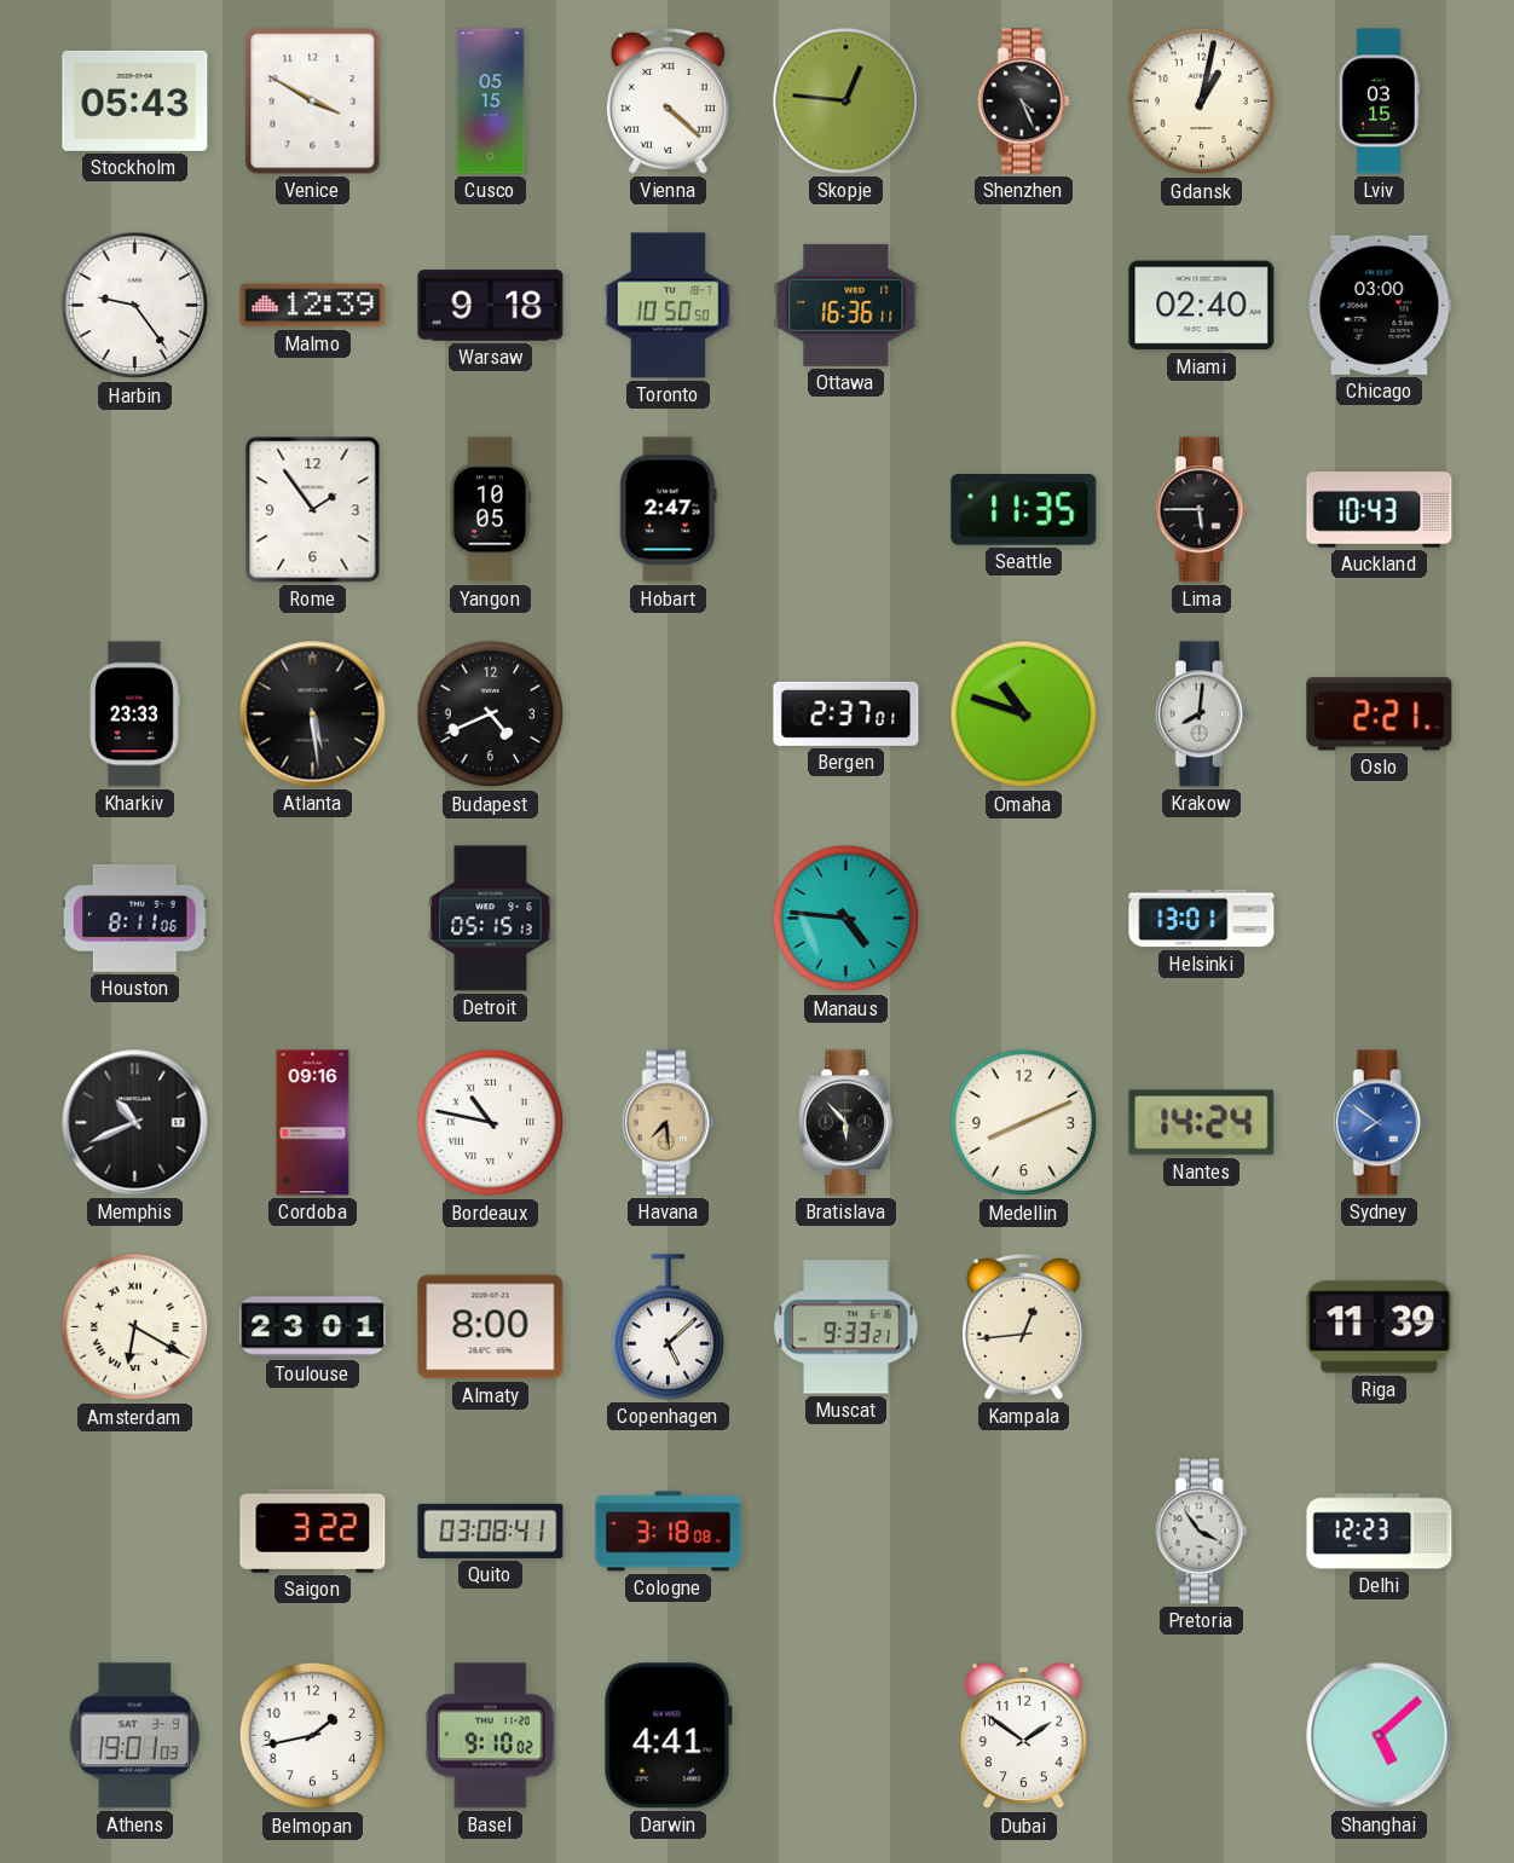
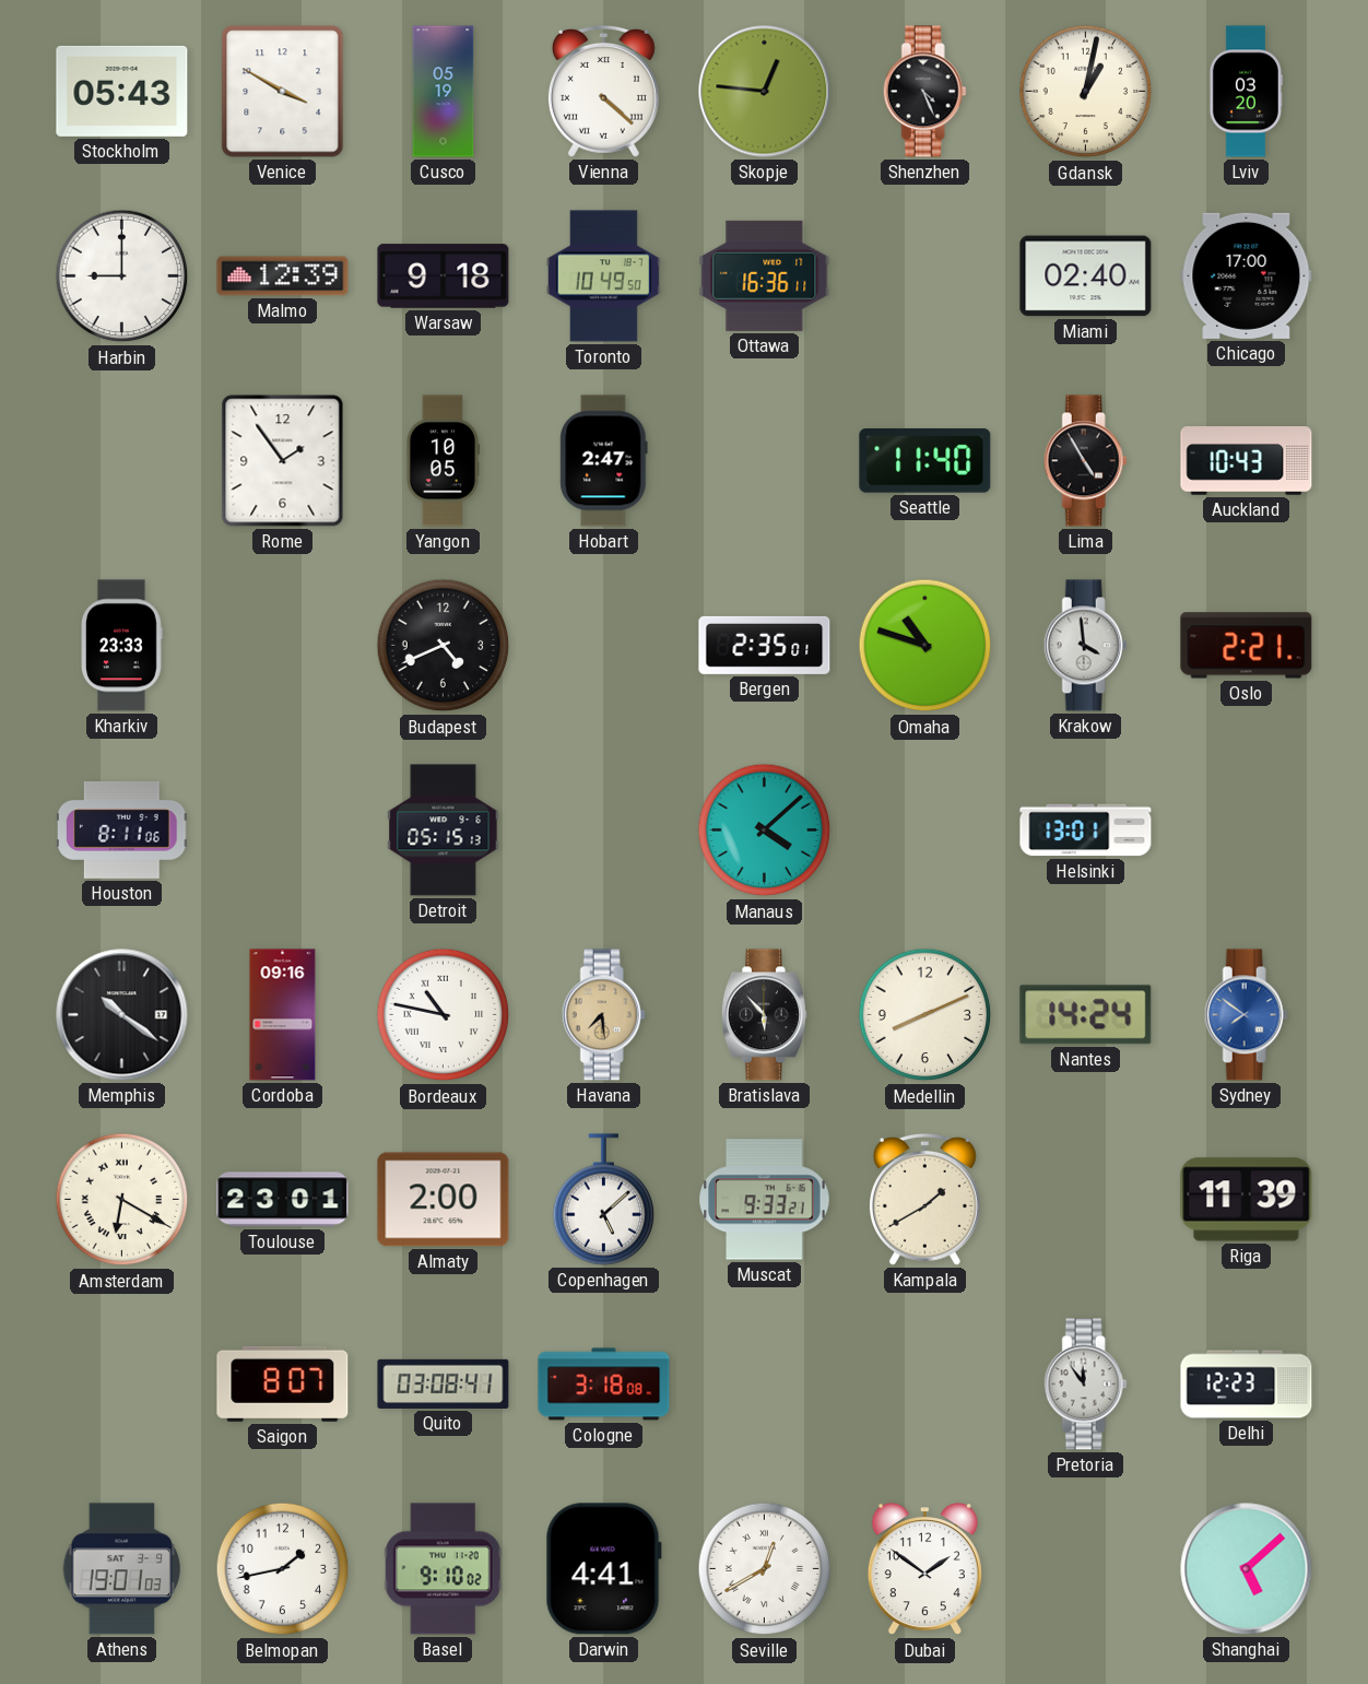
Cusco: 05:15 -> 05:19
Lviv: 03:15 -> 03:20
Harbin: 9:24 -> 9:00
Toronto: 10:50 -> 10:49
Chicago: 03:00 -> 17:00
Seattle: 11:35 -> 11:40
Lima: 5:45 -> 4:55
Atlanta: 5:29 -> none
Bergen: 2:37 -> 2:35
Krakow: 8:01 -> 3:59
Manaus: 4:46 -> 4:08
Memphis: 10:41 -> 10:21
Almaty: 8:00 -> 2:00
Kampala: 12:44 -> 1:40
Saigon: 3:22 -> 8:07
Pretoria: 3:54 -> 11:54
Seville: none -> 12:40
